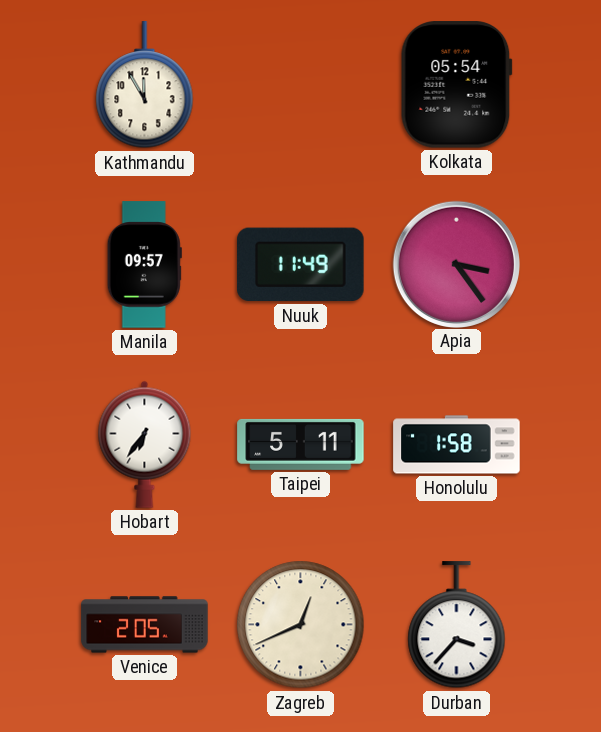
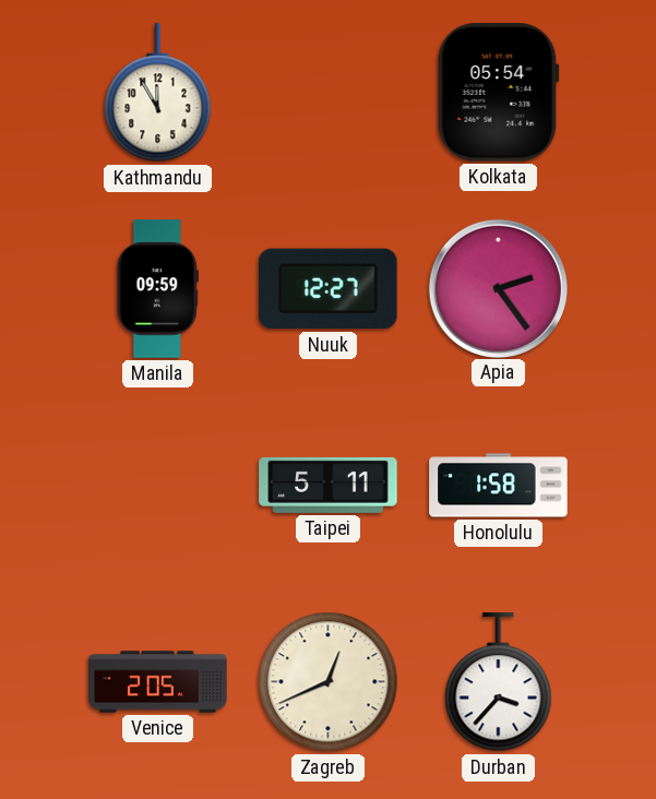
Manila: 09:57 -> 09:59
Nuuk: 11:49 -> 12:27
Apia: 3:24 -> 2:24
Hobart: 6:36 -> none
